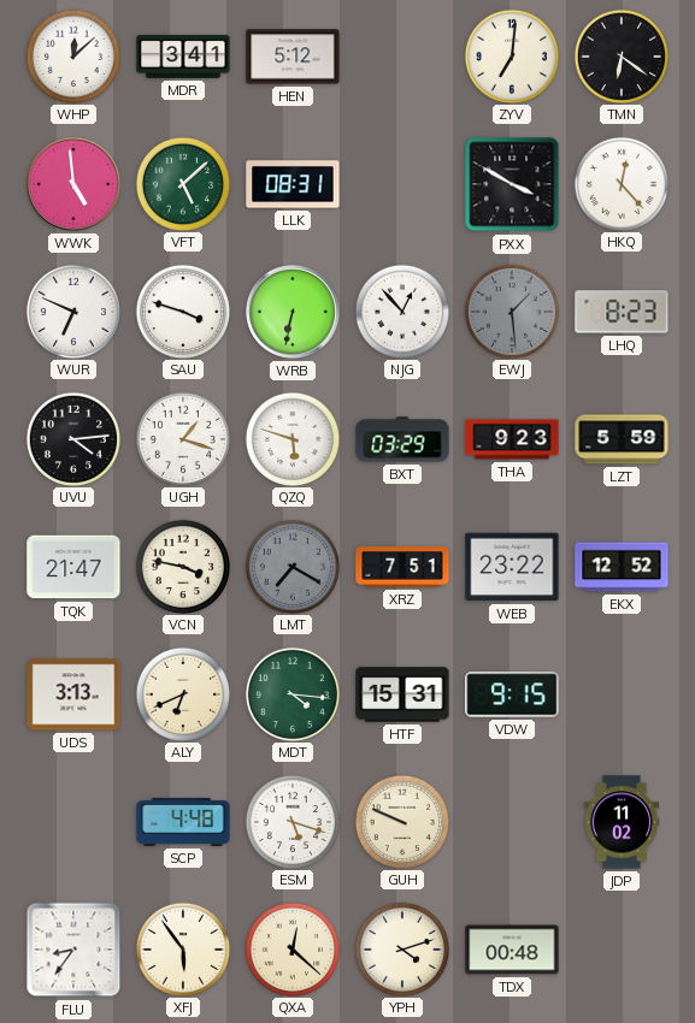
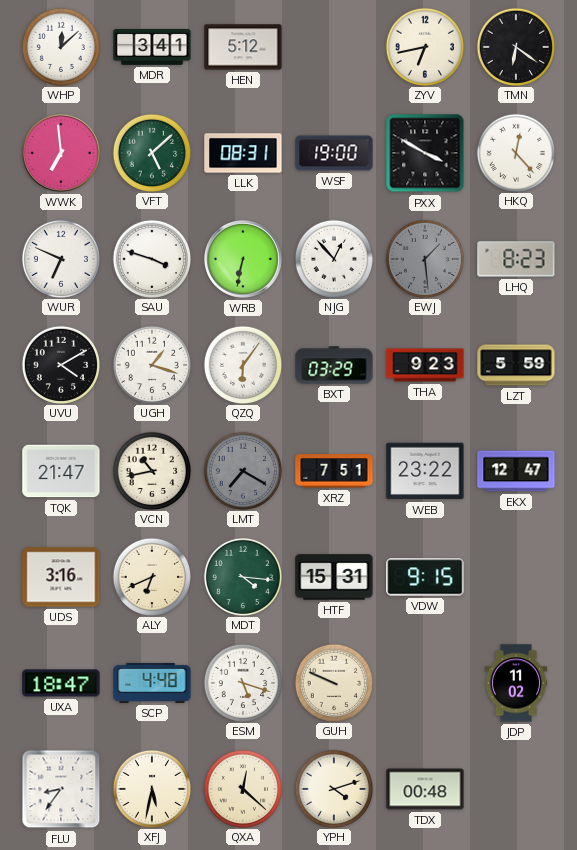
ZYV: 7:01 -> 6:43
WWK: 4:59 -> 6:59
WSF: none -> 19:00
UVU: 4:14 -> 4:10
QZQ: 5:48 -> 6:06
VCN: 3:47 -> 10:43
EKX: 12:52 -> 12:47
UDS: 3:13 -> 3:16
UXA: none -> 18:47
XFJ: 5:54 -> 5:32
